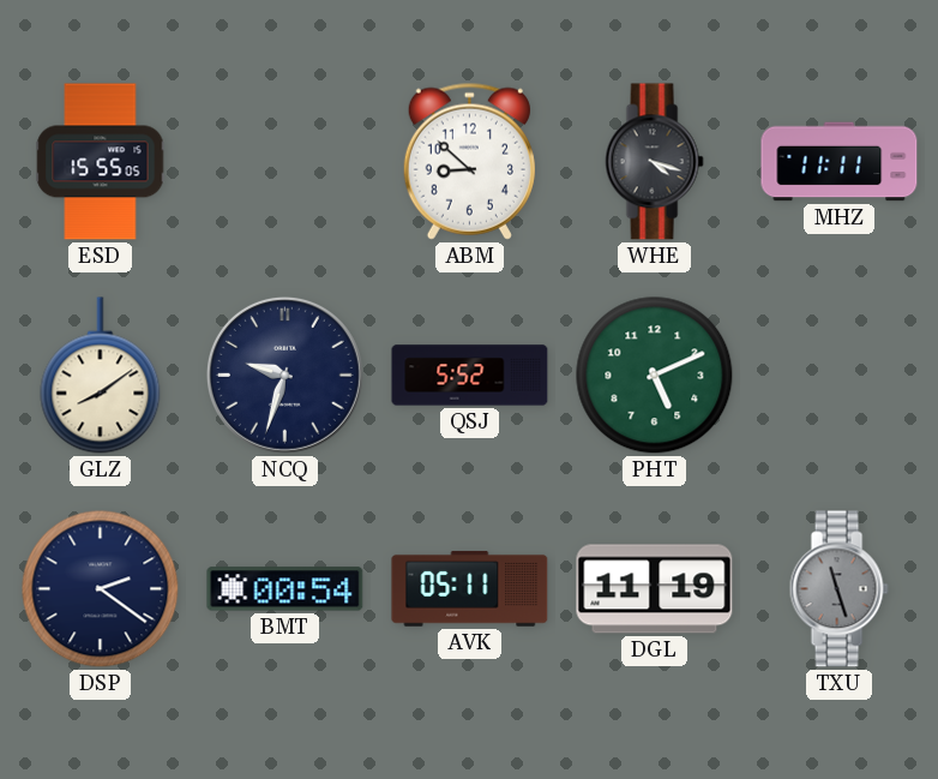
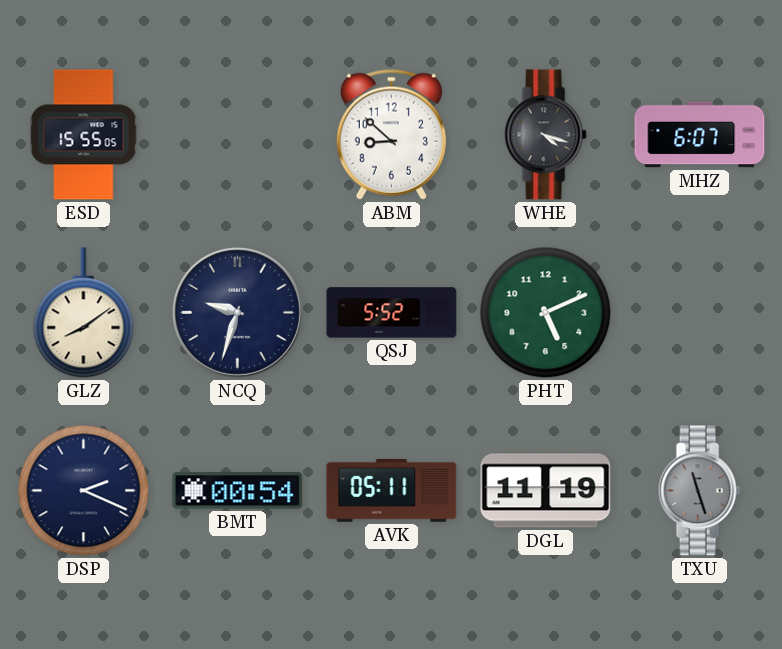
MHZ: 11:11 -> 6:07
DSP: 2:21 -> 2:19
